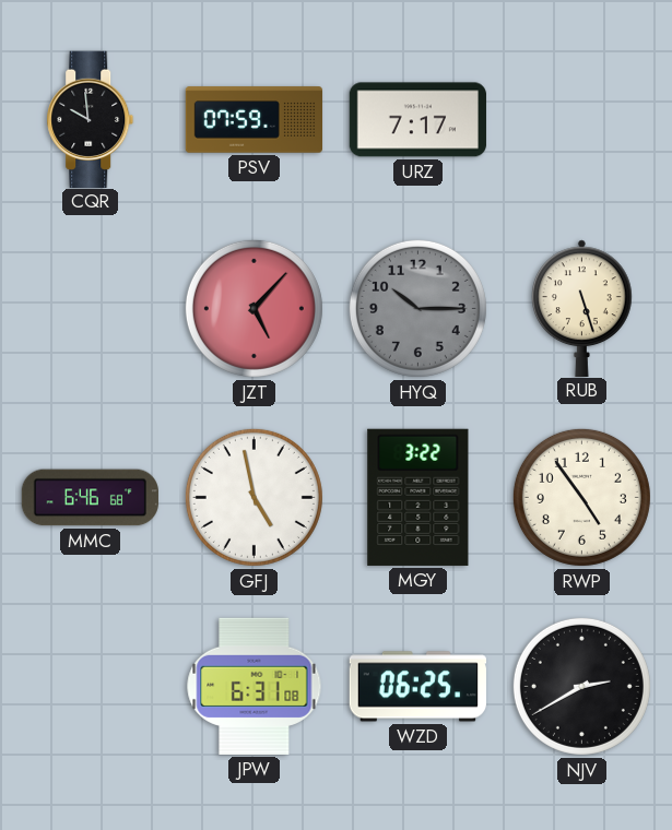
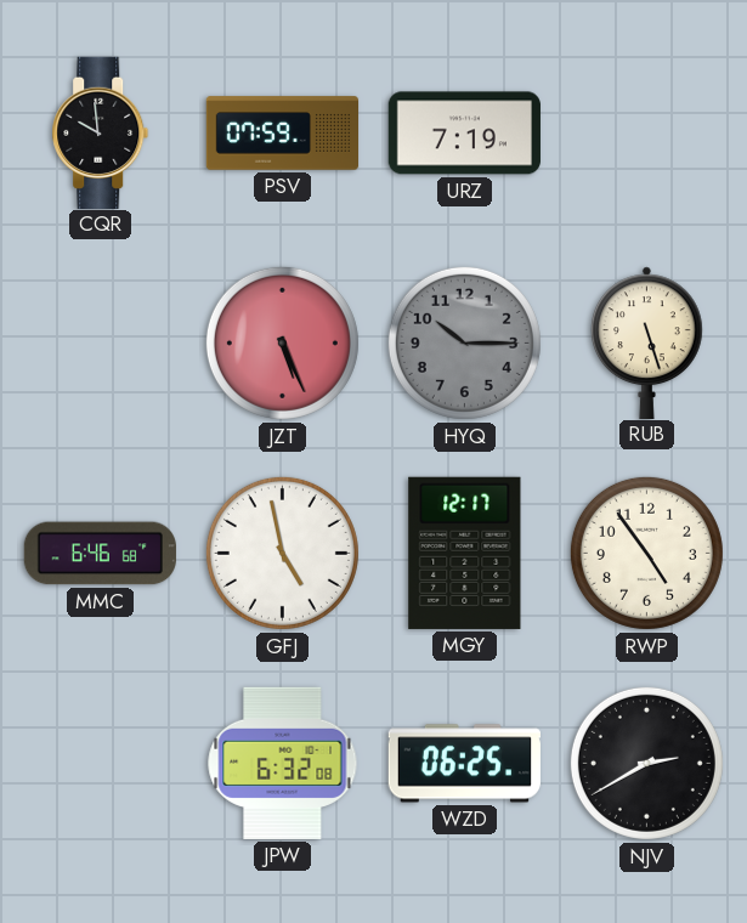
URZ: 7:17 -> 7:19
JZT: 5:07 -> 5:26
MGY: 3:22 -> 12:17
JPW: 6:31 -> 6:32
